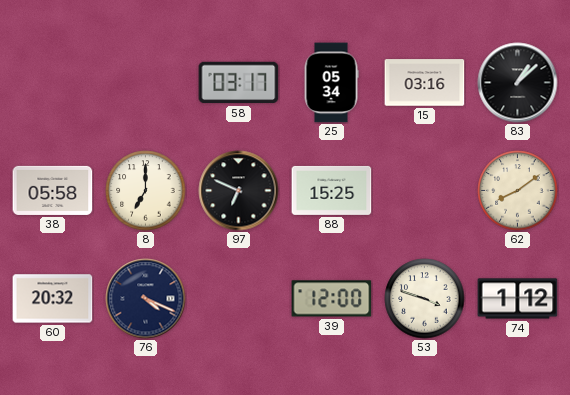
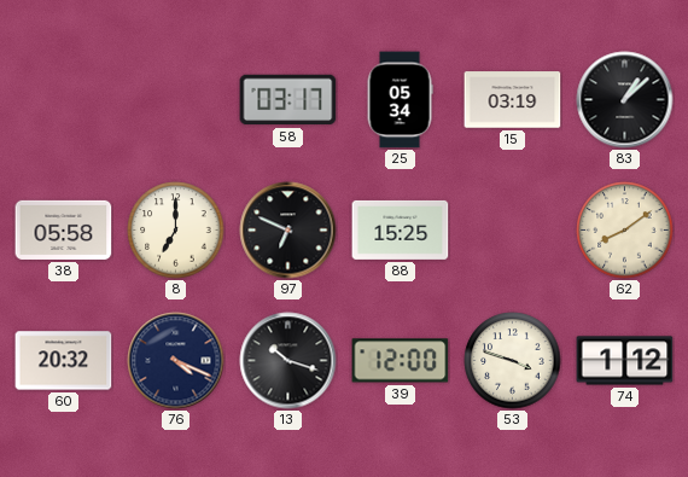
15: 03:16 -> 03:19
13: none -> 10:18
